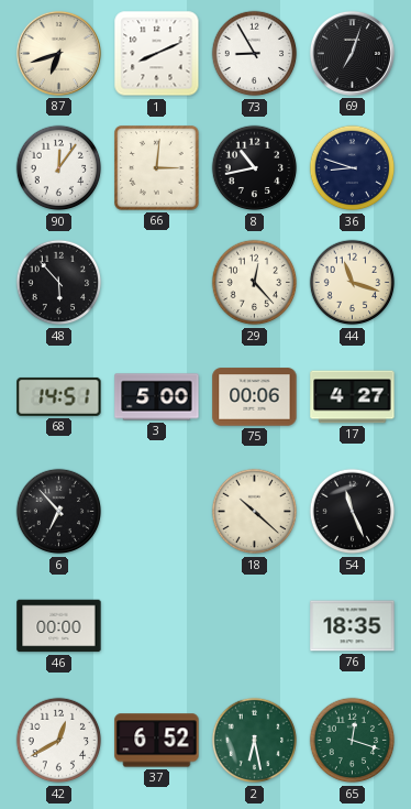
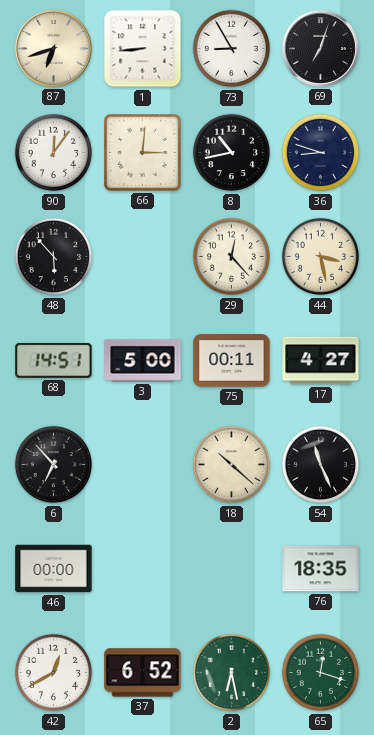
1: 8:11 -> 8:44
44: 11:18 -> 3:28
75: 00:06 -> 00:11
